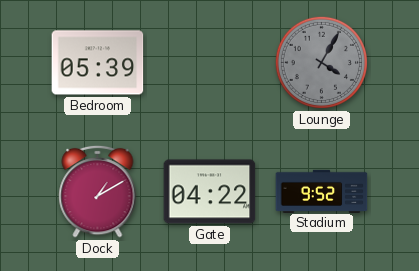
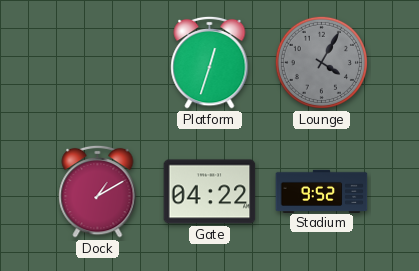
Bedroom: 05:39 -> none
Platform: none -> 12:33
